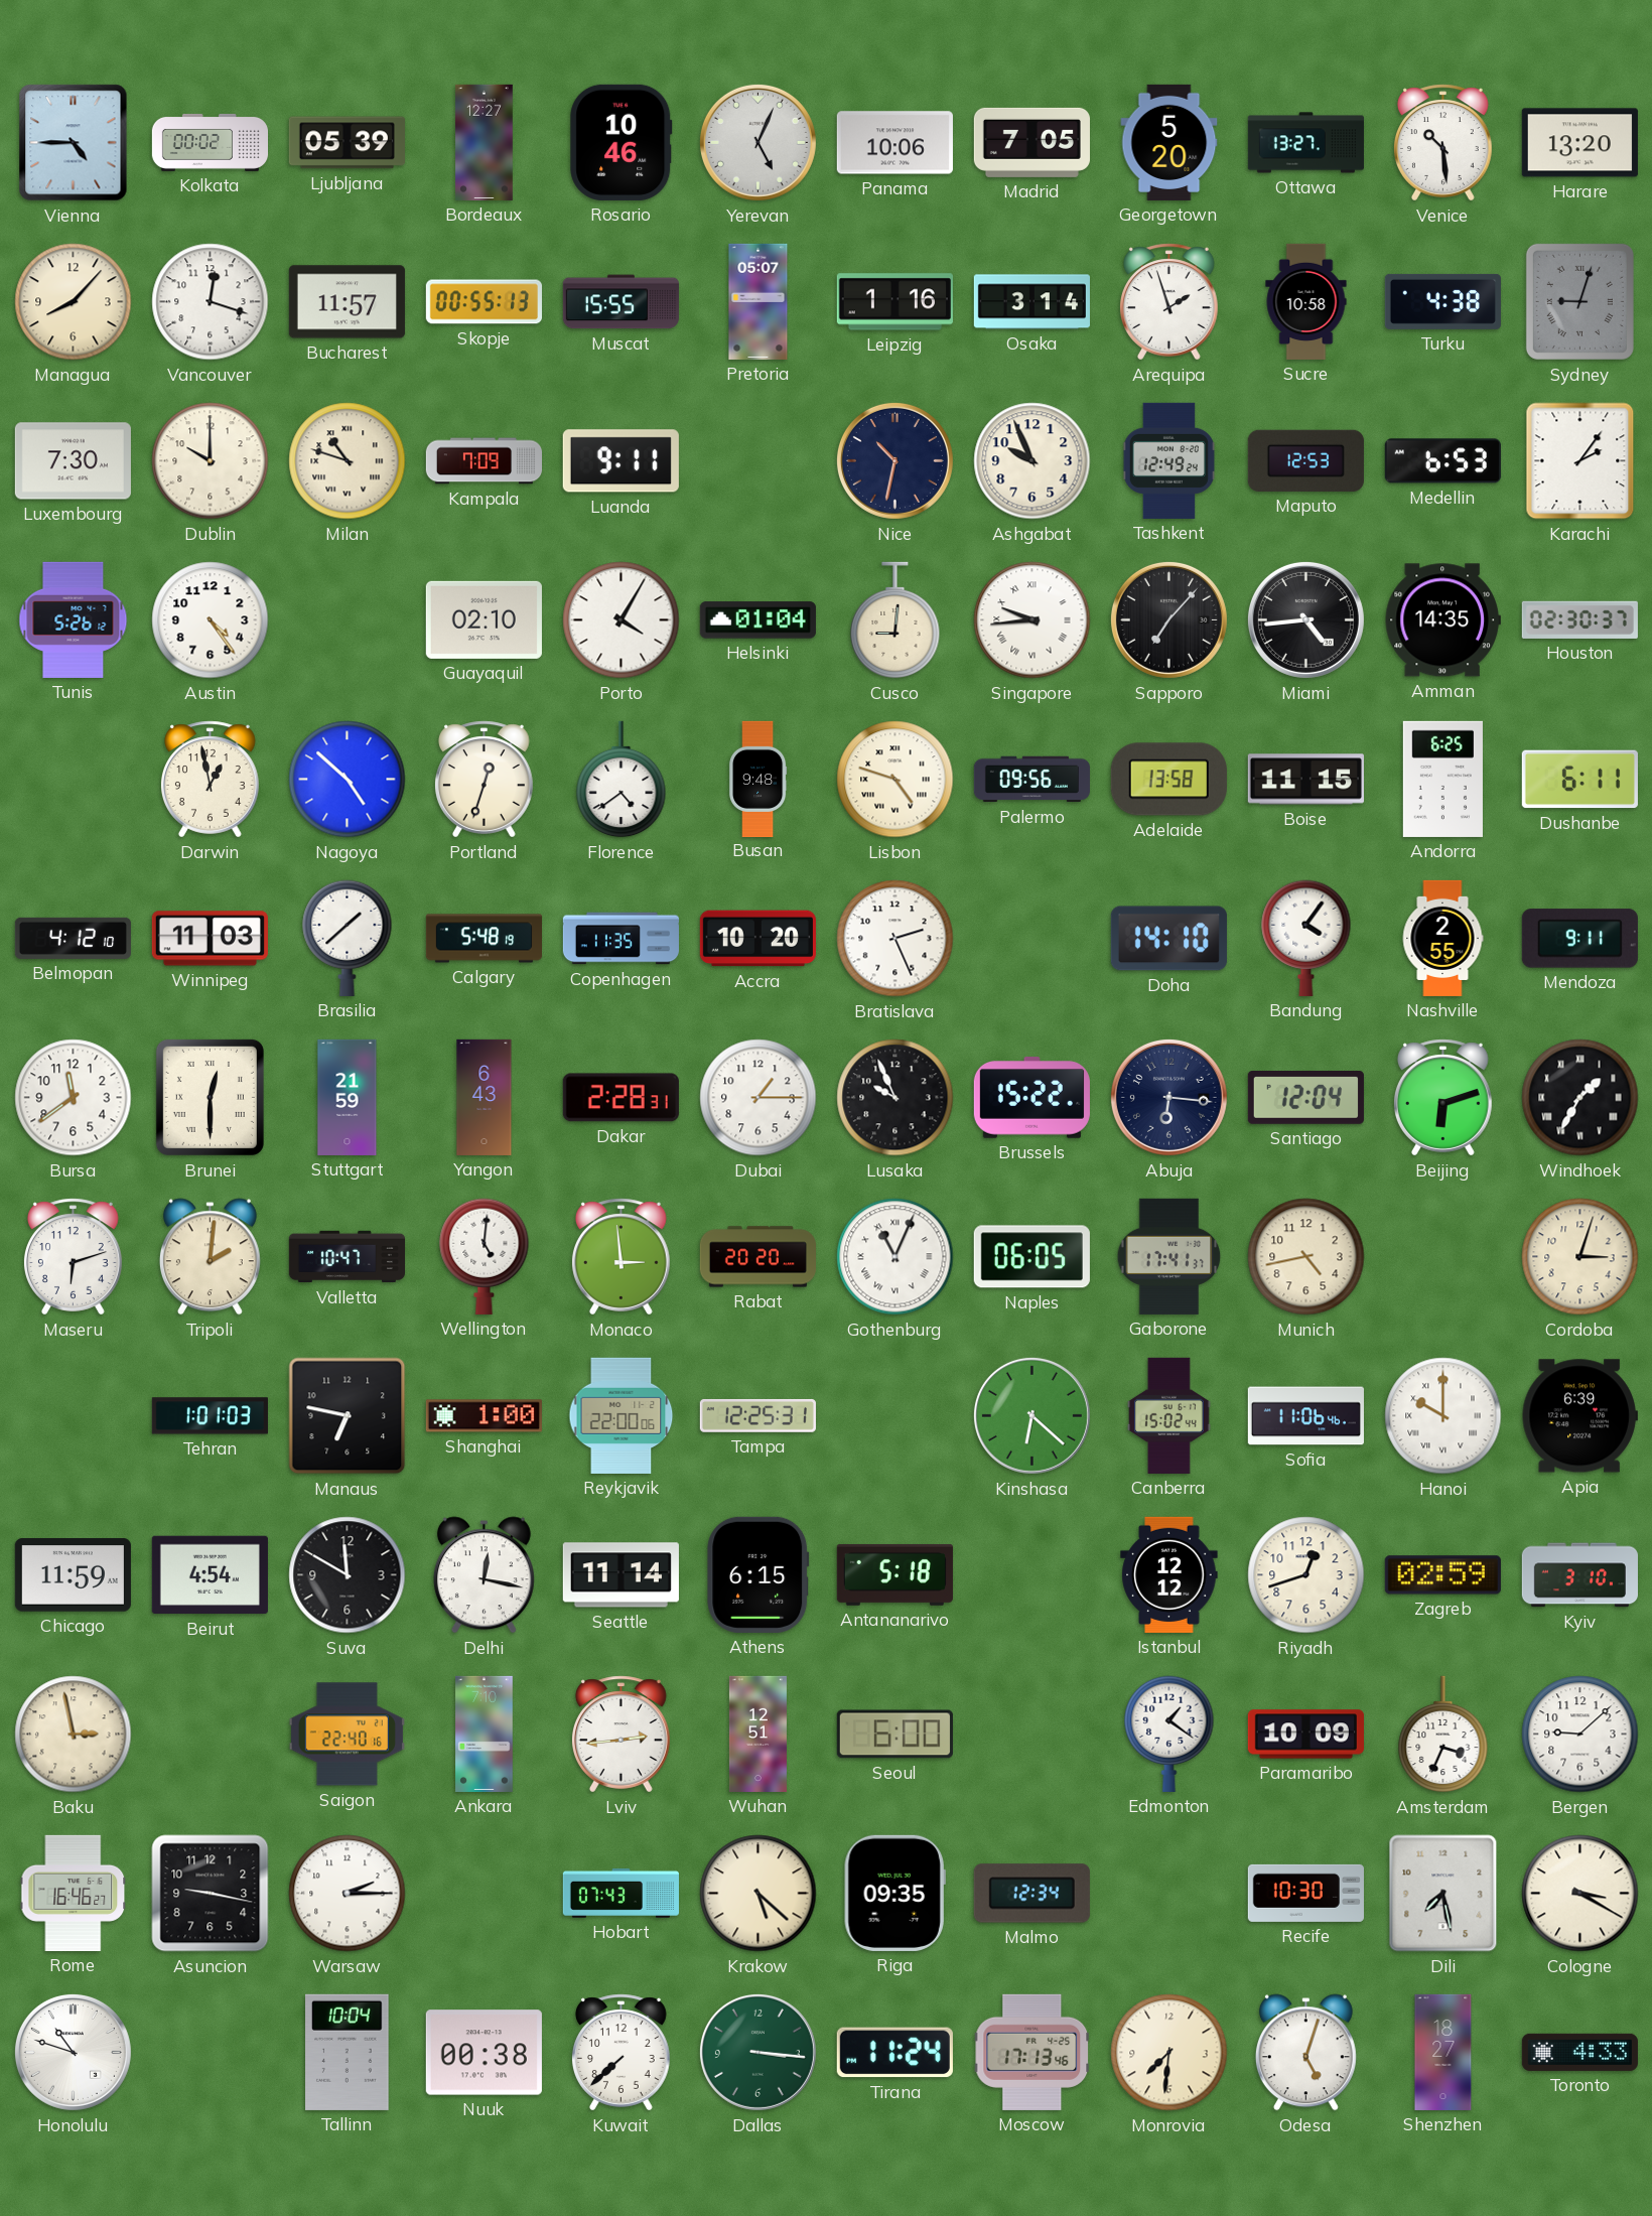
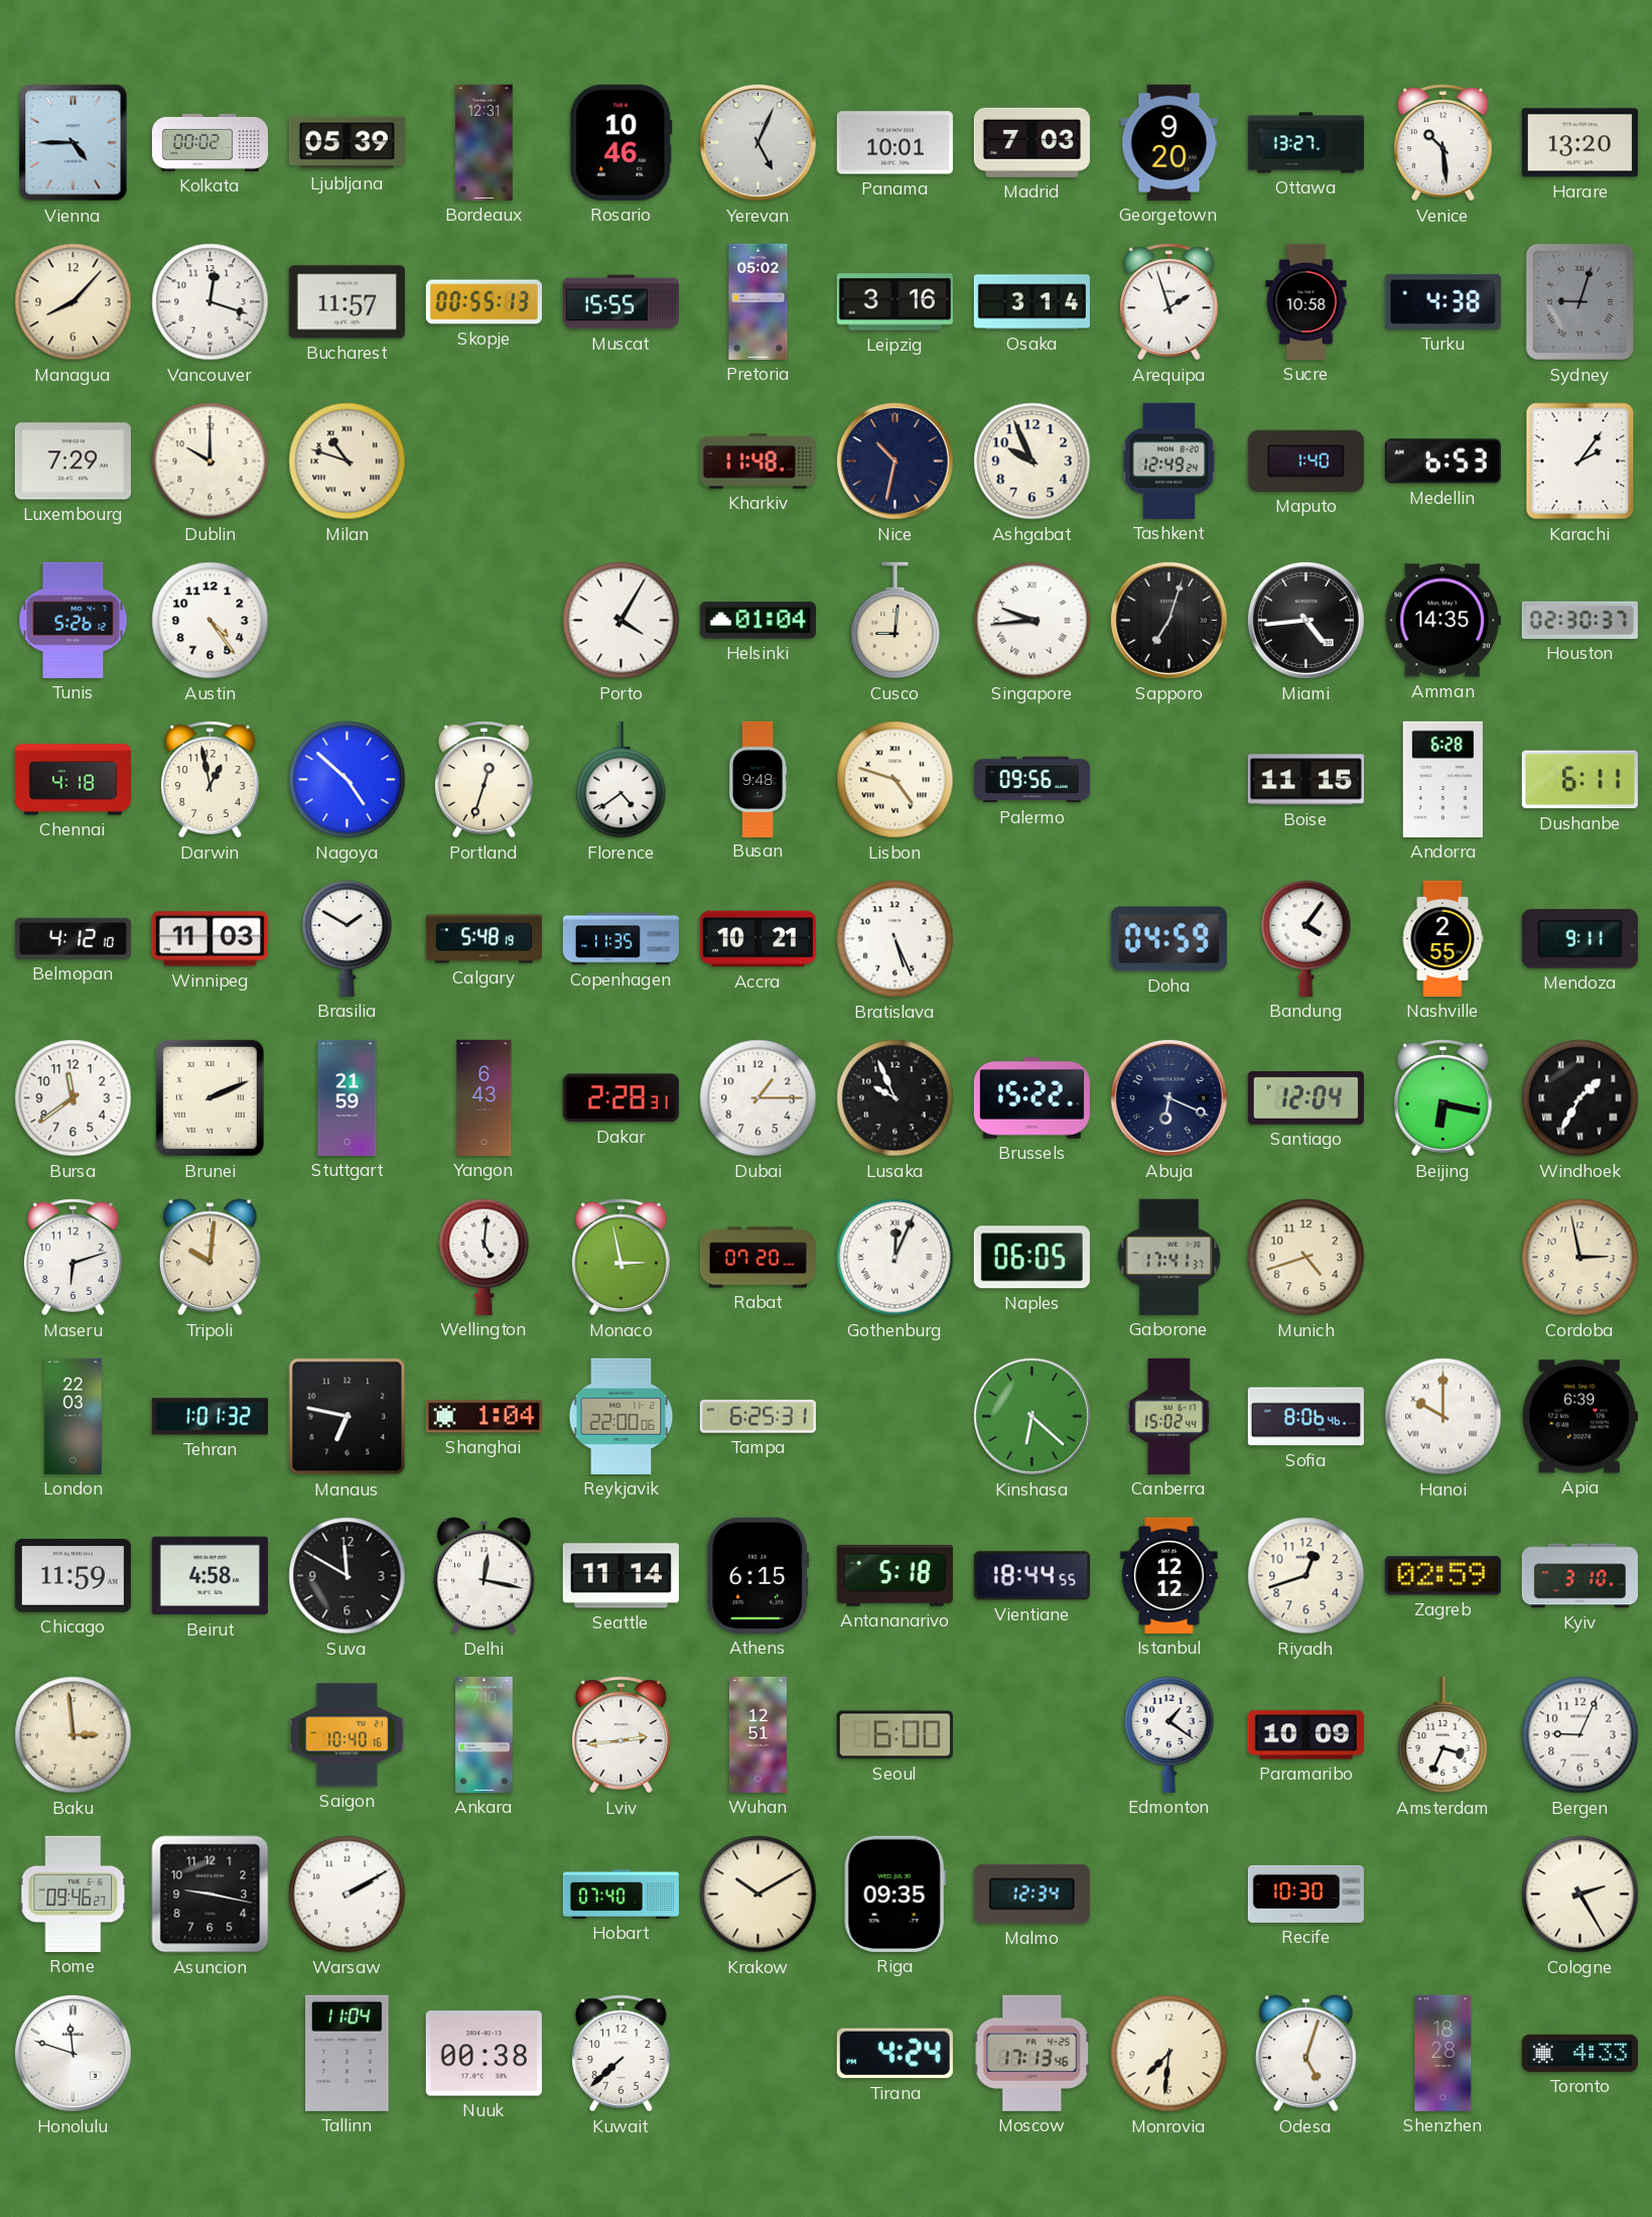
Bordeaux: 12:27 -> 12:31
Panama: 10:06 -> 10:01
Madrid: 7:05 -> 7:03
Georgetown: 5:20 -> 9:20
Pretoria: 05:07 -> 05:02
Leipzig: 1:16 -> 3:16
Luxembourg: 7:30 -> 7:29
Kampala: 7:09 -> none
Luanda: 9:11 -> none
Kharkiv: none -> 11:48
Maputo: 12:53 -> 1:40
Guayaquil: 02:10 -> none
Sapporo: 7:07 -> 7:03
Chennai: none -> 4:18
Adelaide: 13:58 -> none
Andorra: 6:25 -> 6:28
Brasilia: 1:38 -> 1:50
Accra: 10:20 -> 10:21
Bratislava: 2:26 -> 5:26
Doha: 14:10 -> 04:59
Brunei: 12:30 -> 2:11
Abuja: 6:16 -> 6:19
Beijing: 6:12 -> 6:17
Tripoli: 2:01 -> 10:01
Valletta: 10:47 -> none
Monaco: 2:59 -> 2:58
Rabat: 20:20 -> 07:20
Gothenburg: 11:04 -> 12:04
Munich: 4:43 -> 4:42
Cordoba: 3:03 -> 2:58
London: none -> 22:03
Tehran: 1:01:03 -> 1:01:32
Shanghai: 1:00 -> 1:04
Tampa: 12:25 -> 6:25
Sofia: 11:06 -> 8:06
Beirut: 4:54 -> 4:58
Vientiane: none -> 18:44
Baku: 2:58 -> 2:59
Saigon: 22:40 -> 10:40
Bergen: 9:08 -> 9:04
Rome: 16:46 -> 09:46
Warsaw: 2:15 -> 2:10
Hobart: 07:43 -> 07:40
Krakow: 5:22 -> 10:10
Dili: 7:28 -> none
Cologne: 3:20 -> 2:25
Honolulu: 10:48 -> 11:48
Tallinn: 10:04 -> 11:04
Dallas: 3:16 -> none
Tirana: 11:24 -> 4:24
Shenzhen: 18:27 -> 18:28
